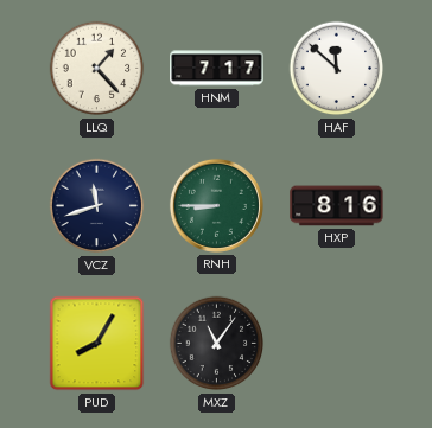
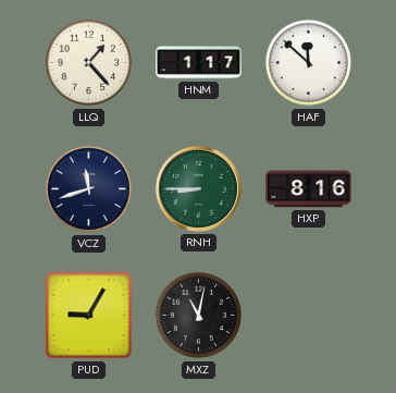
HNM: 7:17 -> 1:17
PUD: 8:05 -> 9:05
MXZ: 11:06 -> 11:02
